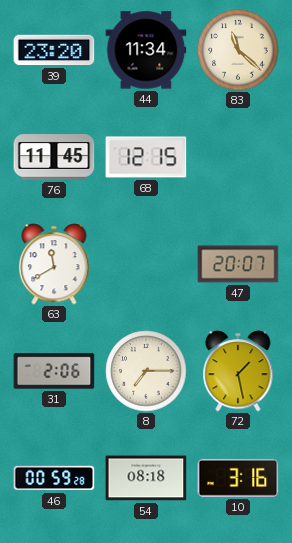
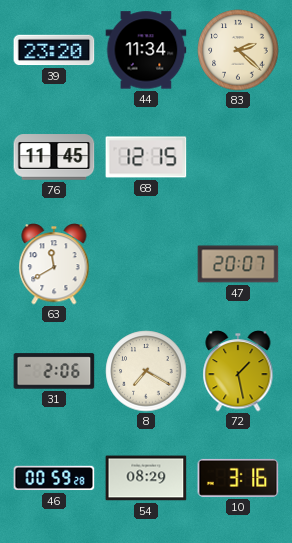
83: 11:22 -> 2:22
8: 7:15 -> 7:20
54: 08:18 -> 08:29
